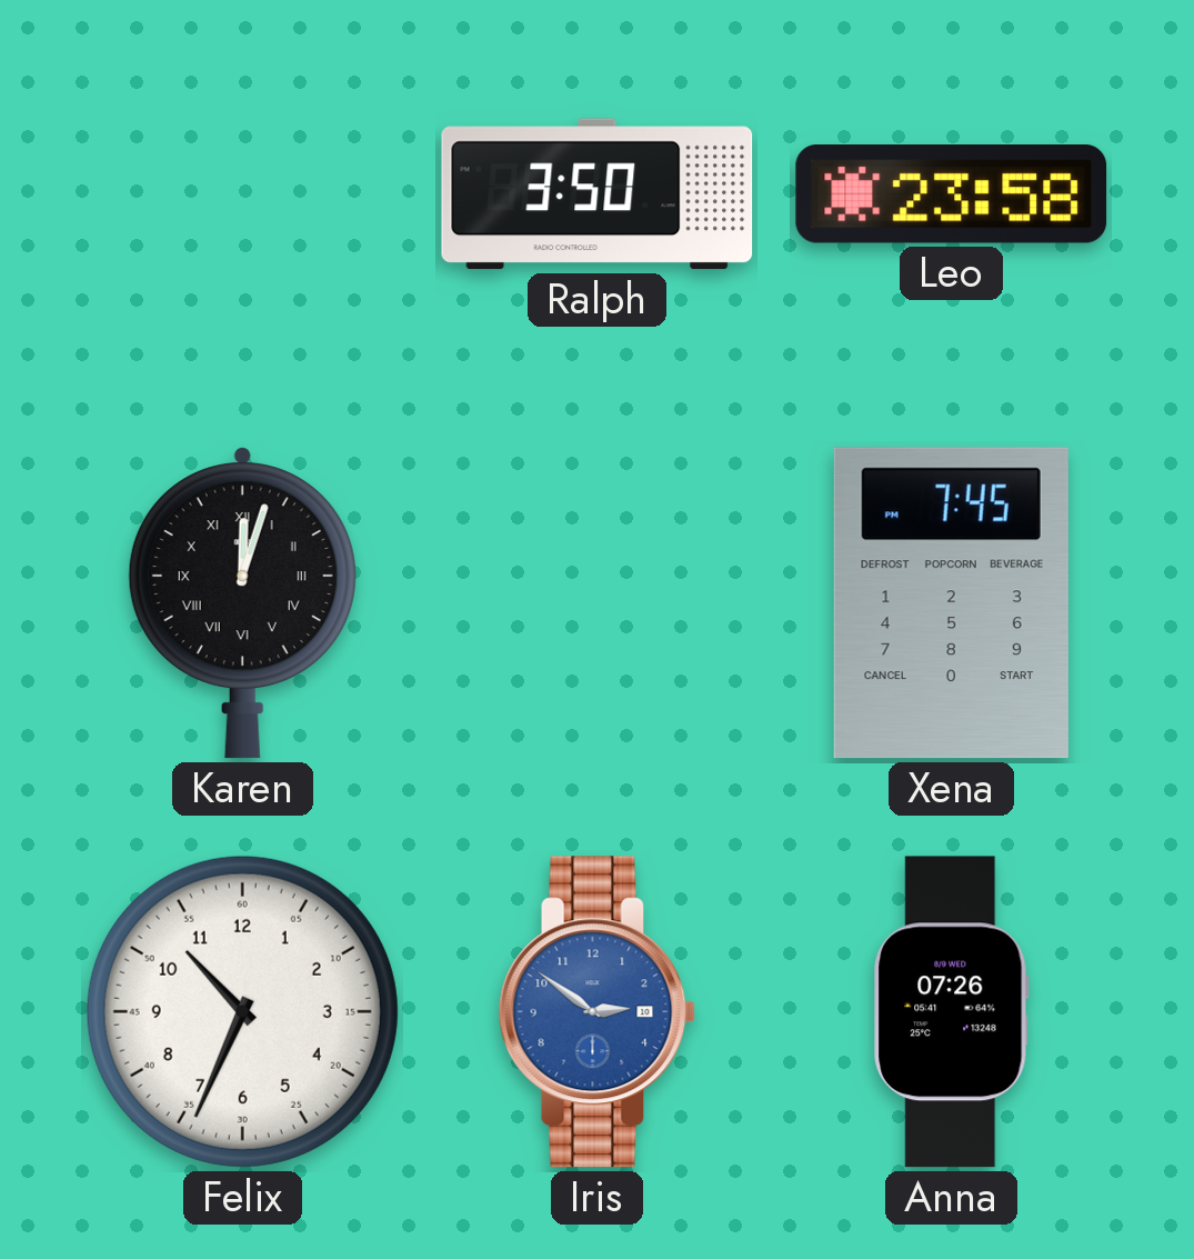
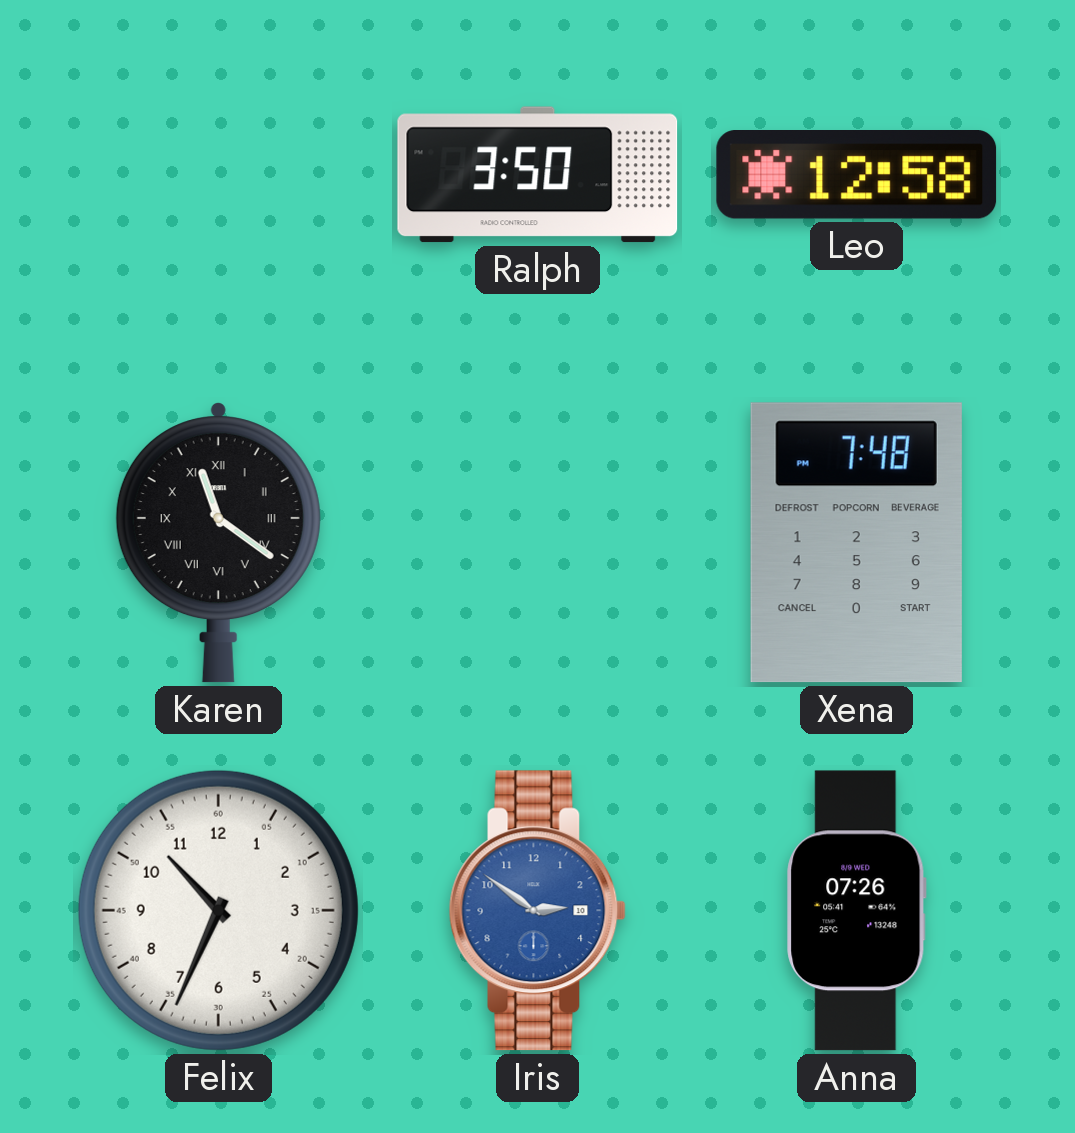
Leo: 23:58 -> 12:58
Karen: 12:03 -> 11:21
Xena: 7:45 -> 7:48
